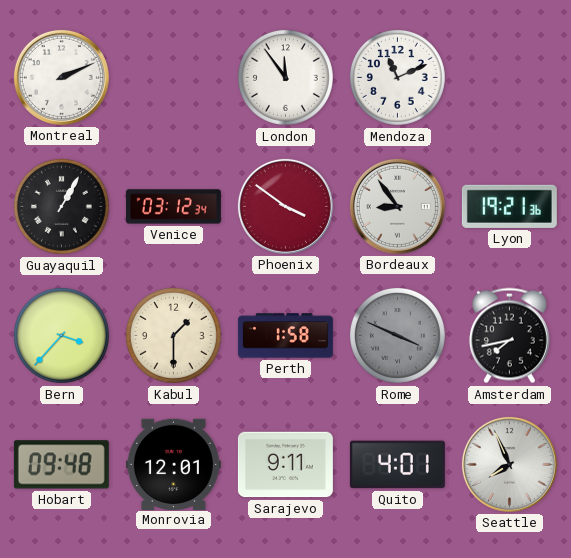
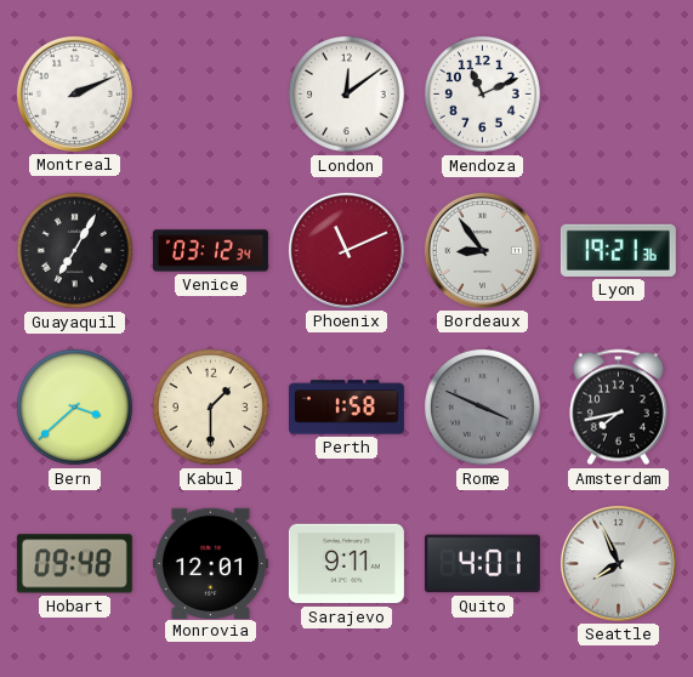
London: 11:54 -> 12:09
Guayaquil: 1:05 -> 7:05
Phoenix: 3:51 -> 11:11
Bern: 3:37 -> 3:38
